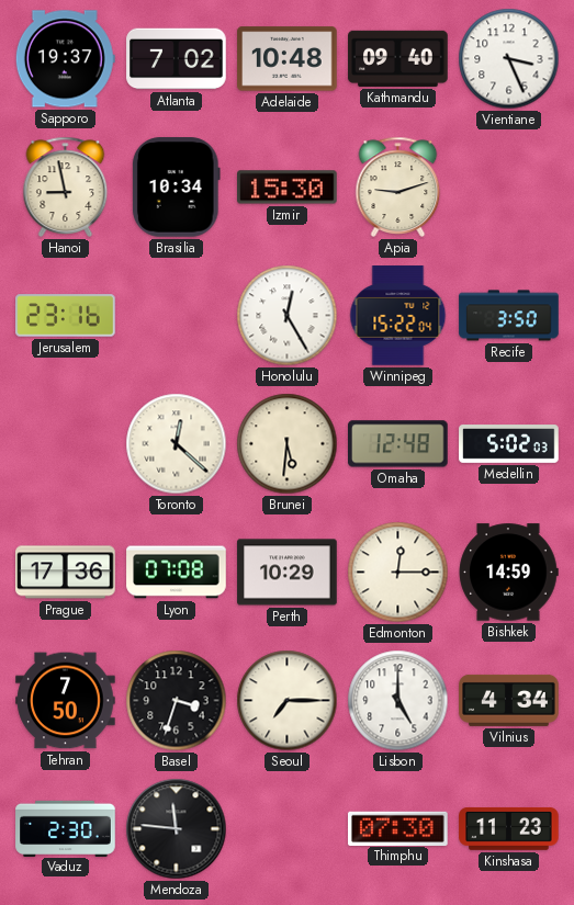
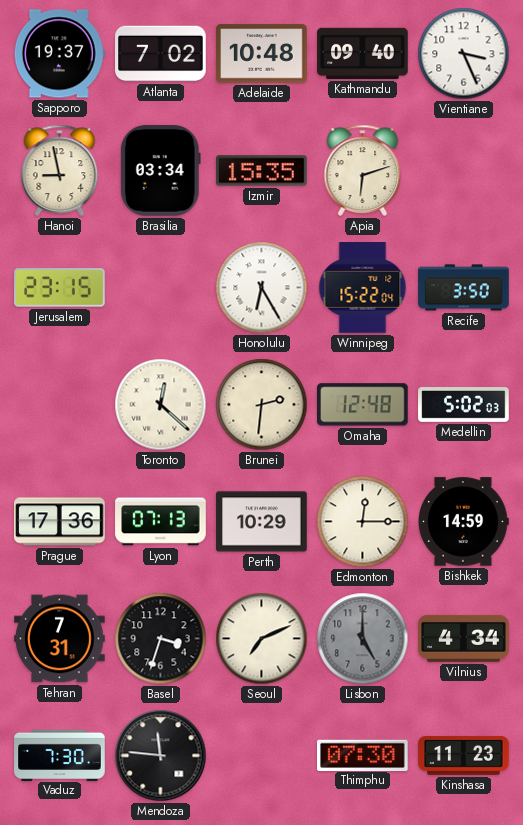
Brasilia: 10:34 -> 03:34
Izmir: 15:30 -> 15:35
Apia: 9:12 -> 6:12
Jerusalem: 23:16 -> 23:15
Honolulu: 12:25 -> 6:25
Brunei: 5:31 -> 2:31
Lyon: 07:08 -> 07:13
Tehran: 7:50 -> 7:31
Seoul: 7:15 -> 7:11
Lisbon dial: white -> grey
Vaduz: 2:30 -> 7:30
